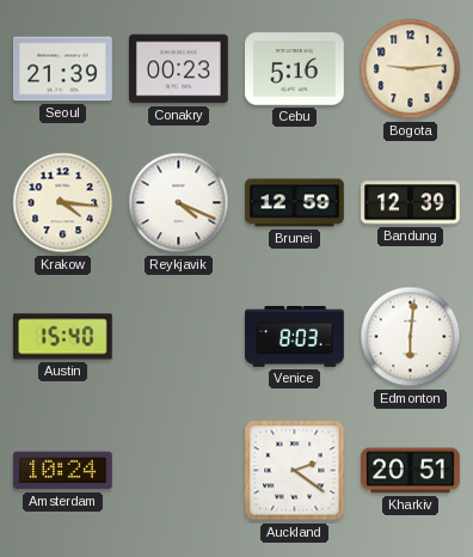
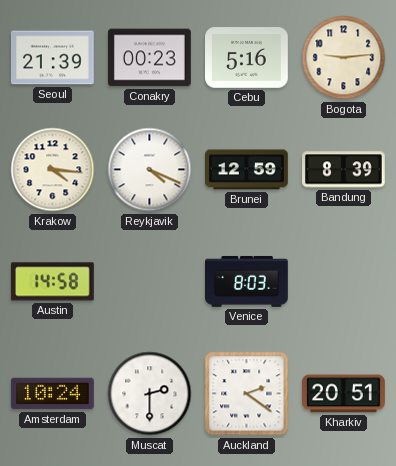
Bandung: 12:39 -> 8:39
Austin: 15:40 -> 14:58
Edmonton: 6:01 -> none
Muscat: none -> 2:30
